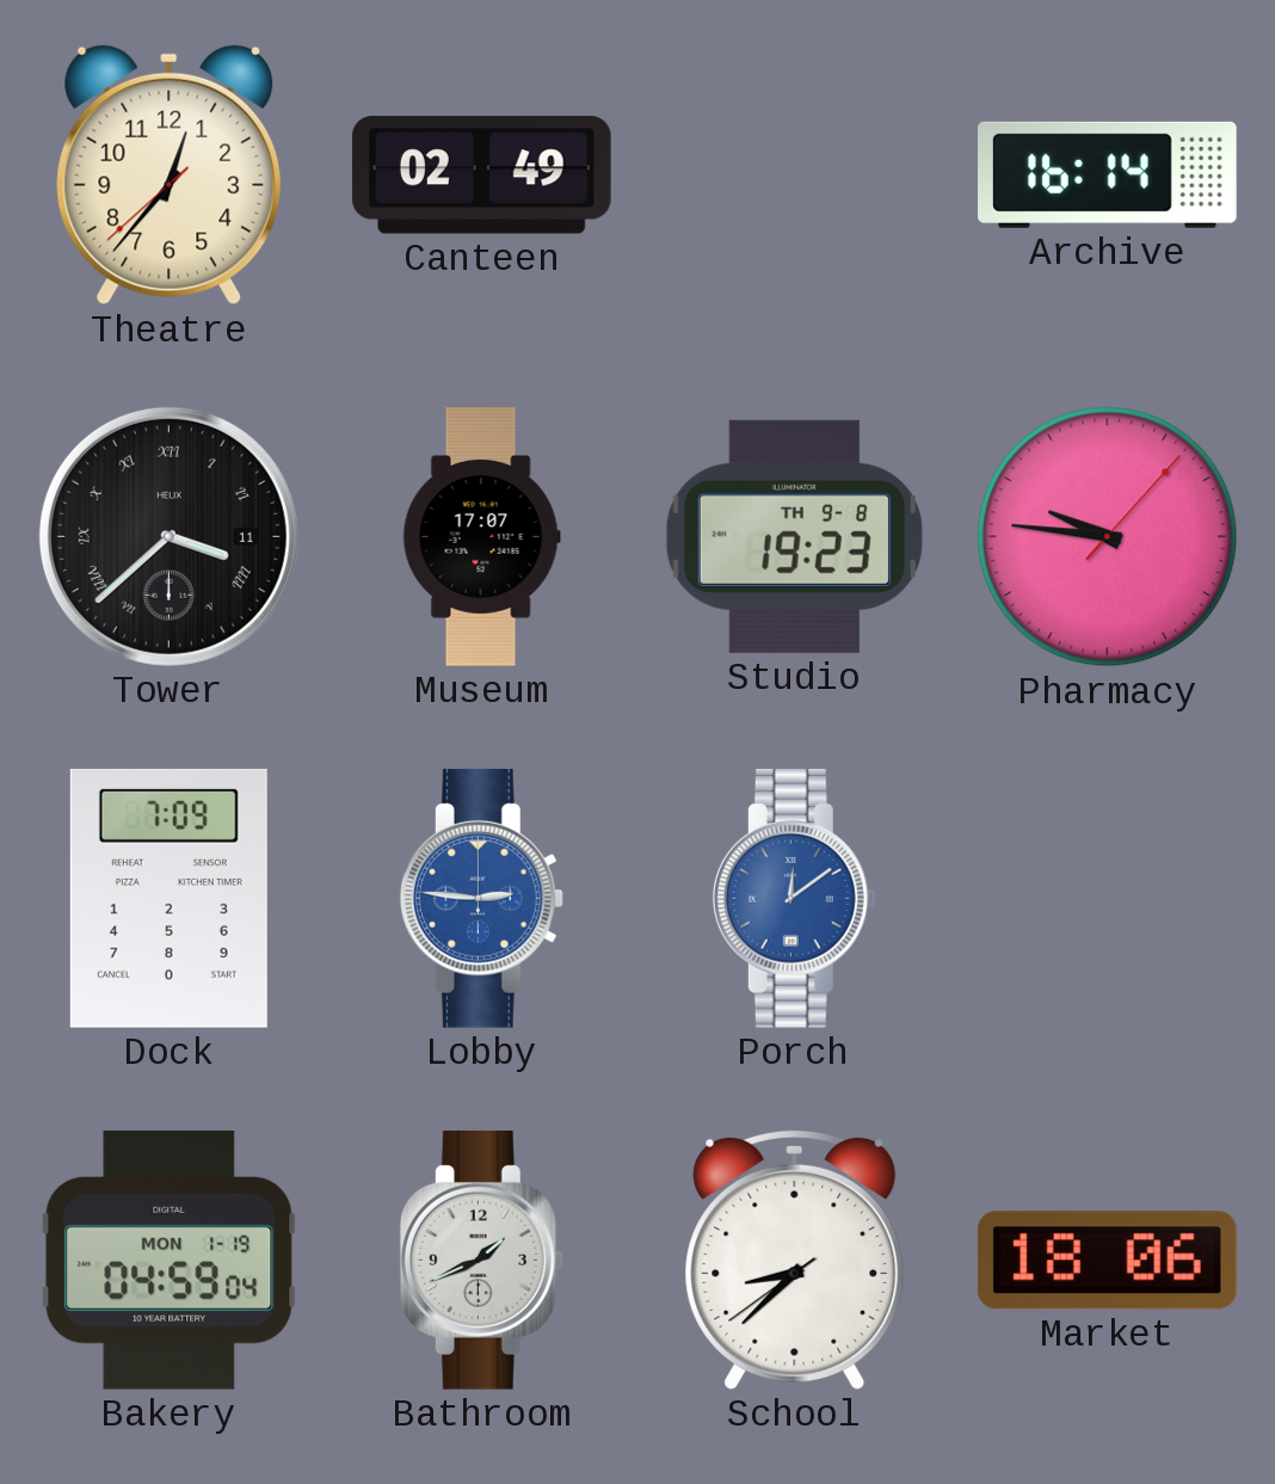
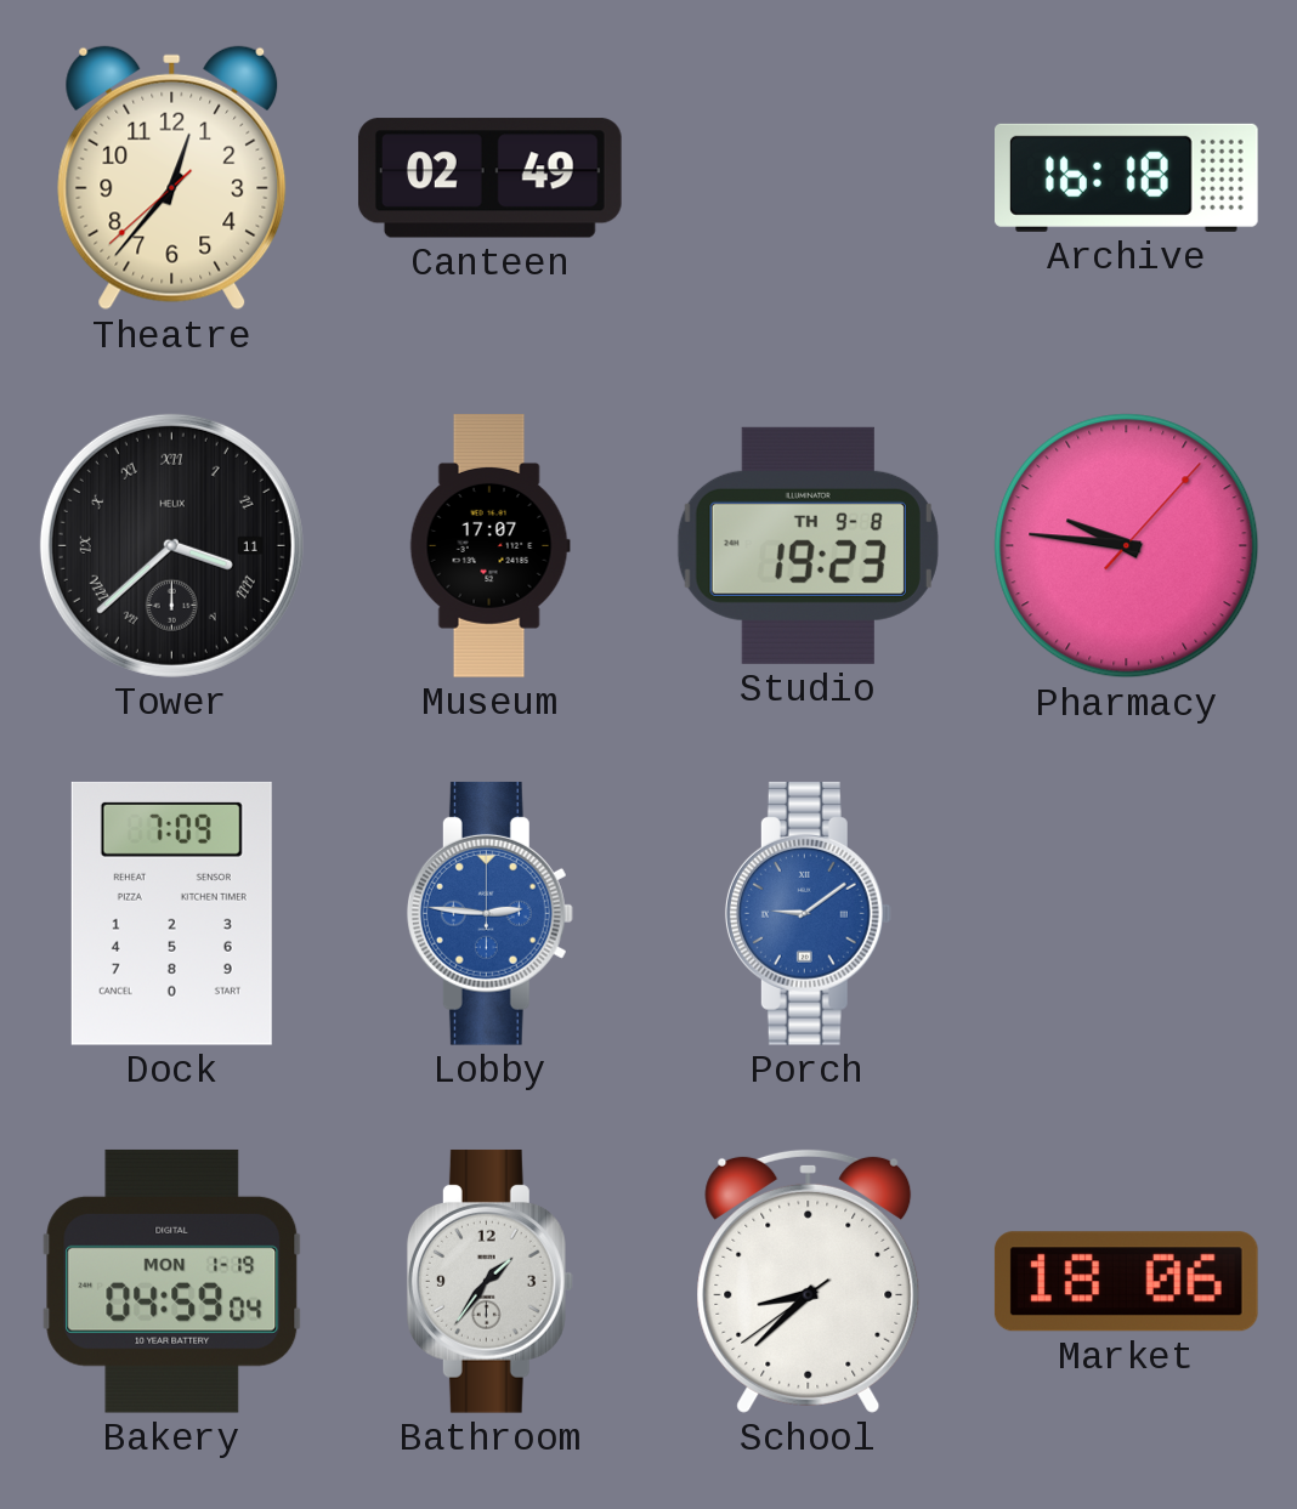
Archive: 16:14 -> 16:18
Porch: 12:09 -> 9:09
Bathroom: 1:41 -> 1:36
